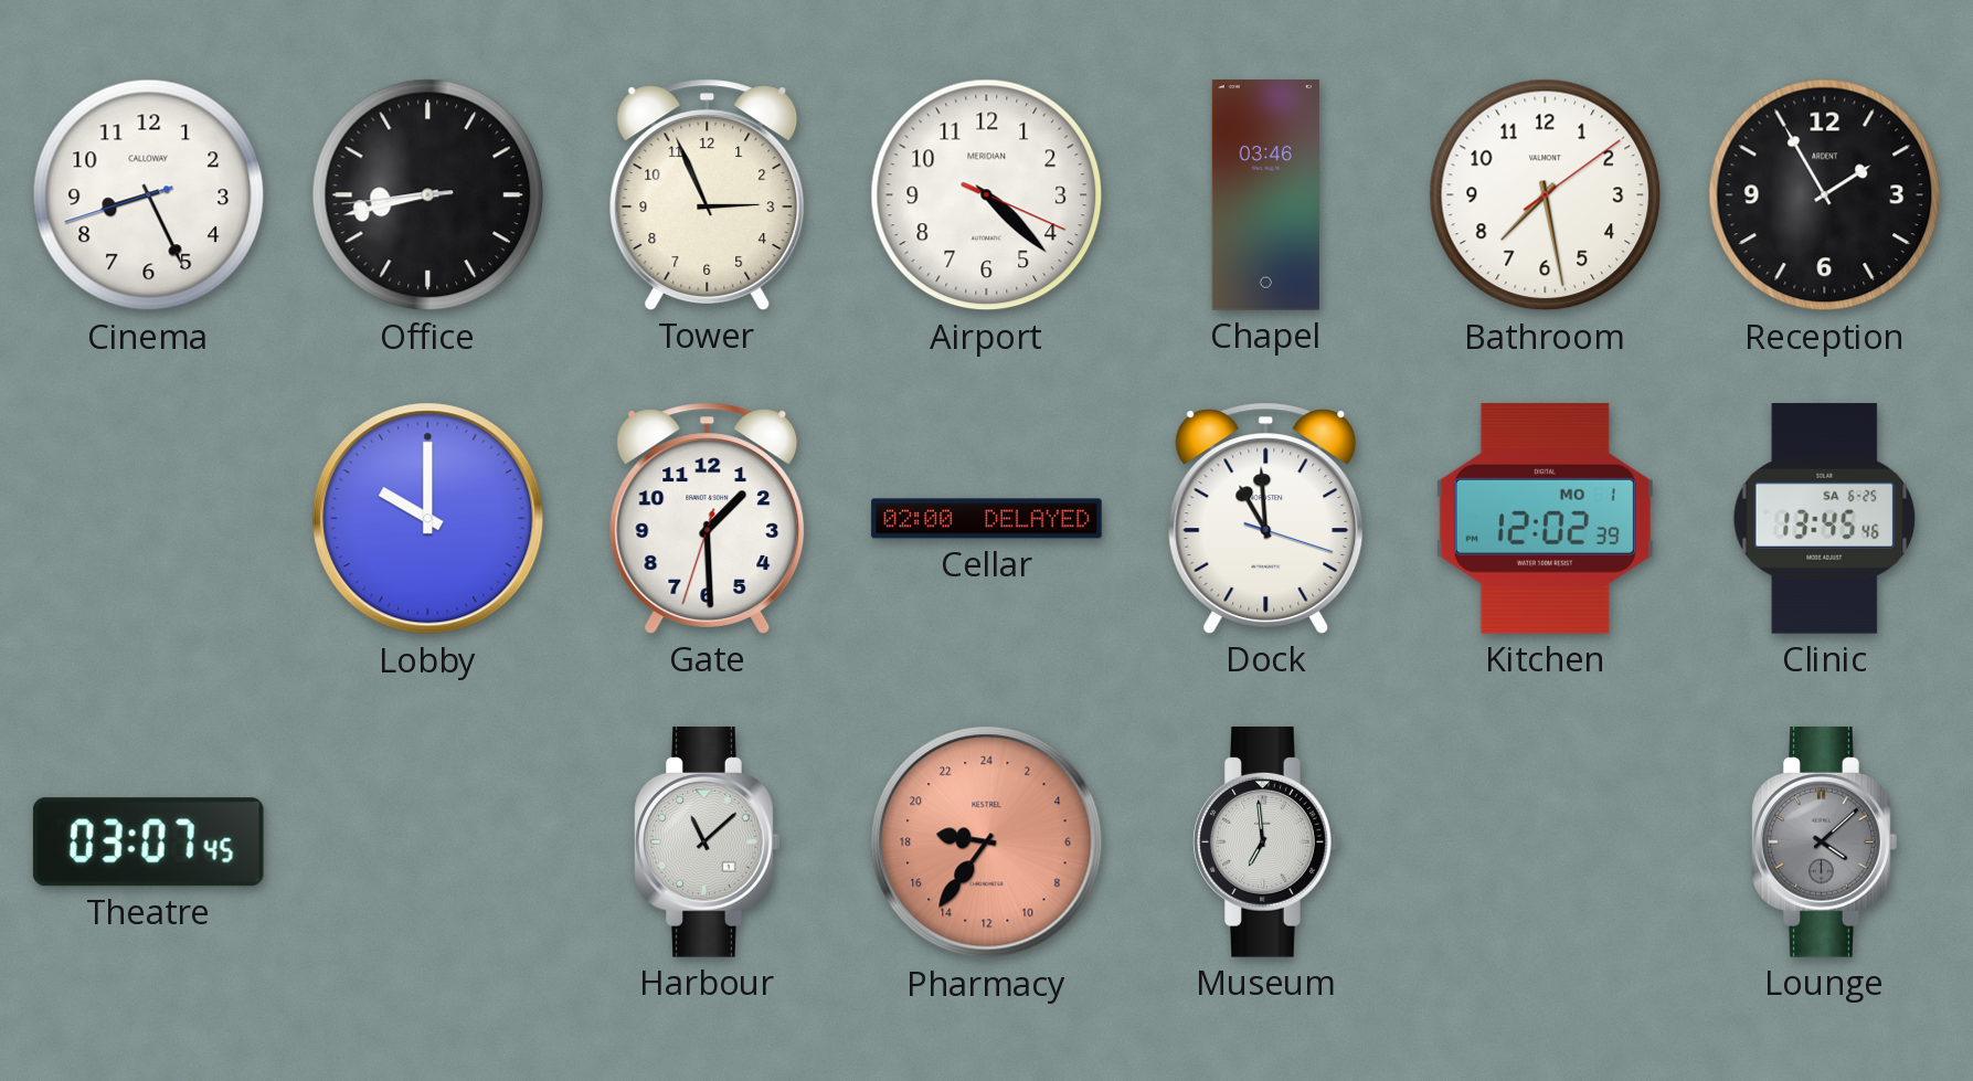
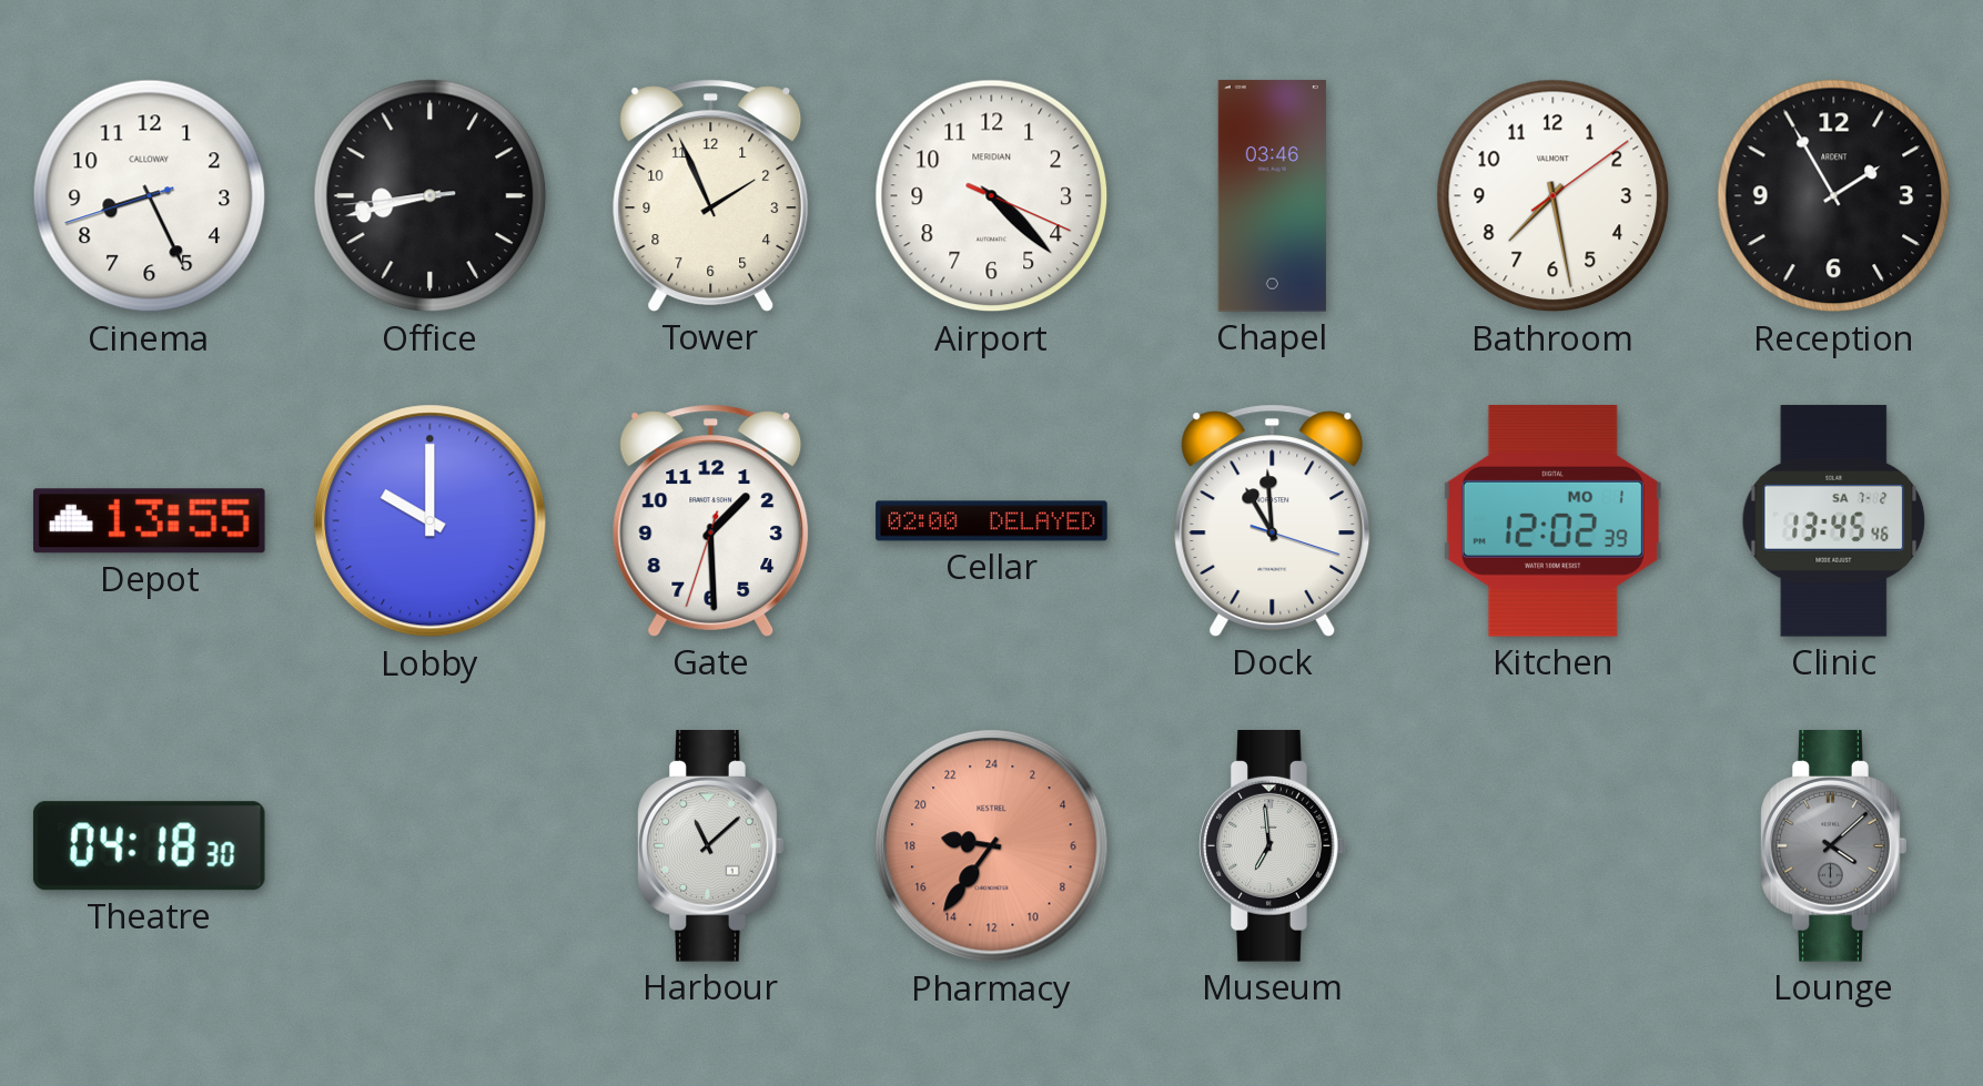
Tower: 2:56 -> 1:56
Depot: none -> 13:55
Clinic date: SA 6-25 -> SA 7-2
Theatre: 03:07 -> 04:18
